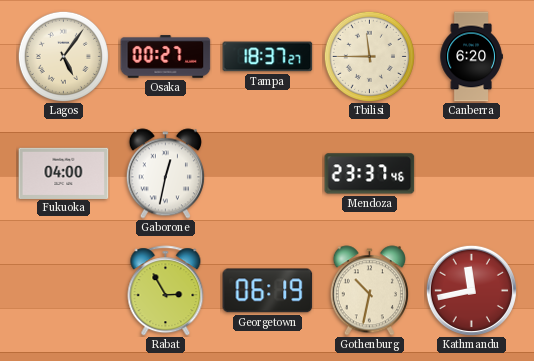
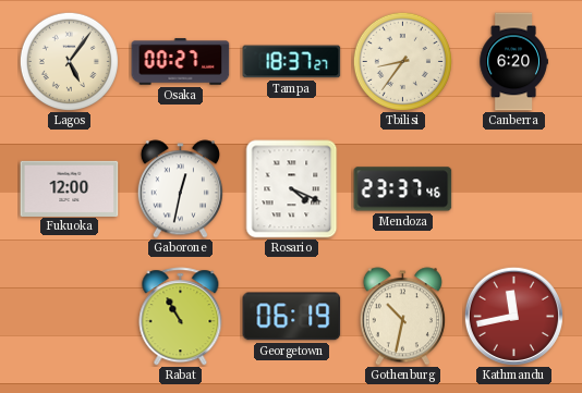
Tbilisi: 11:45 -> 8:36
Fukuoka: 04:00 -> 12:00
Rosario: none -> 4:19
Rabat: 2:55 -> 10:55
